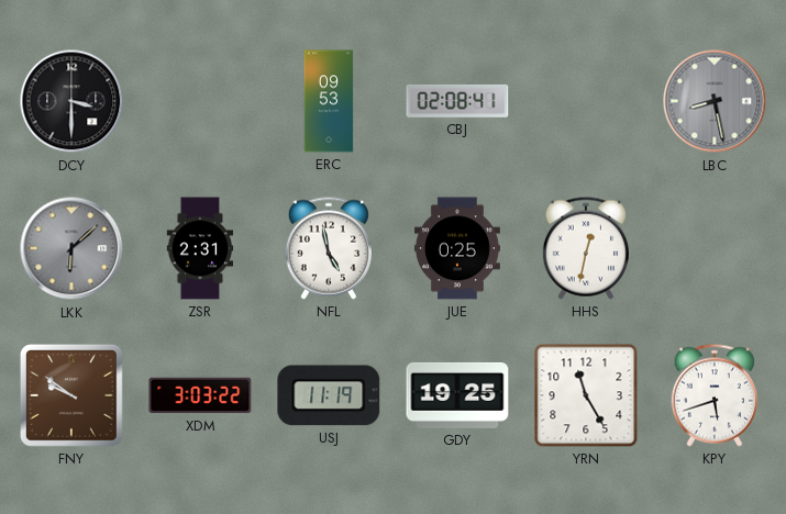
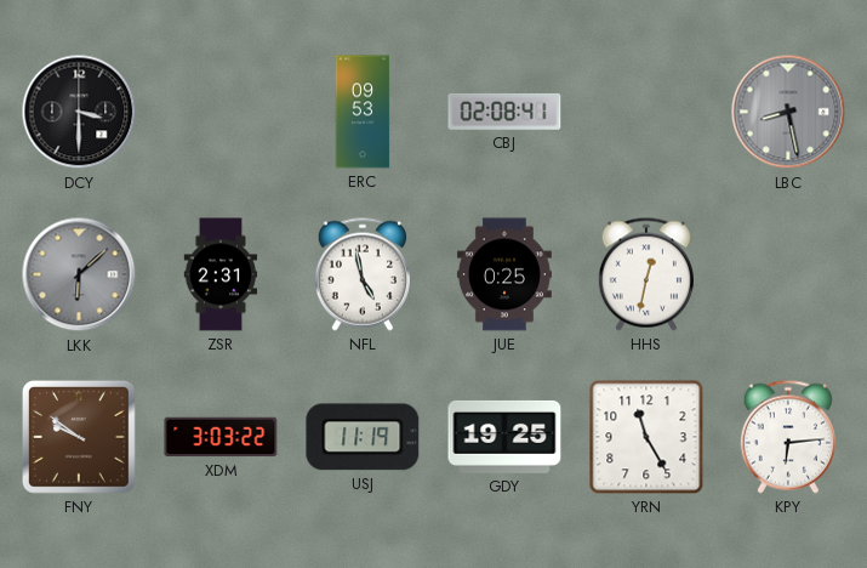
KPY: 5:42 -> 6:14
